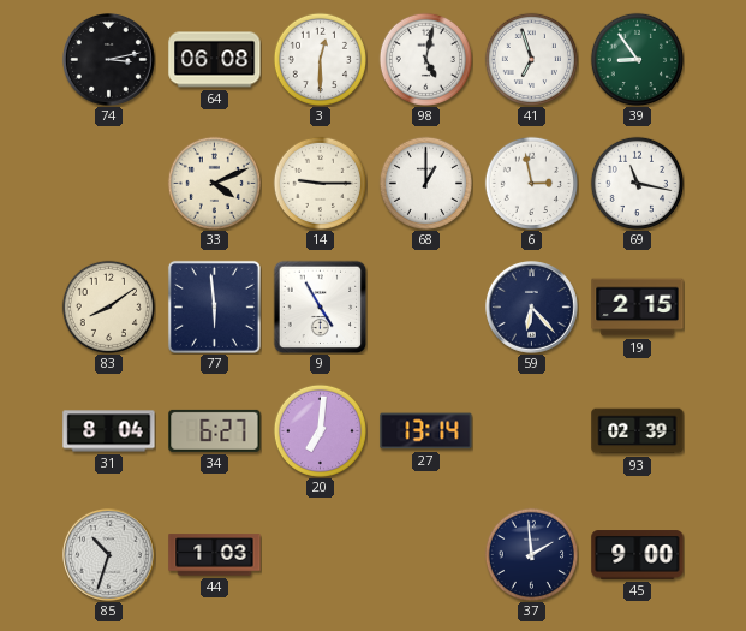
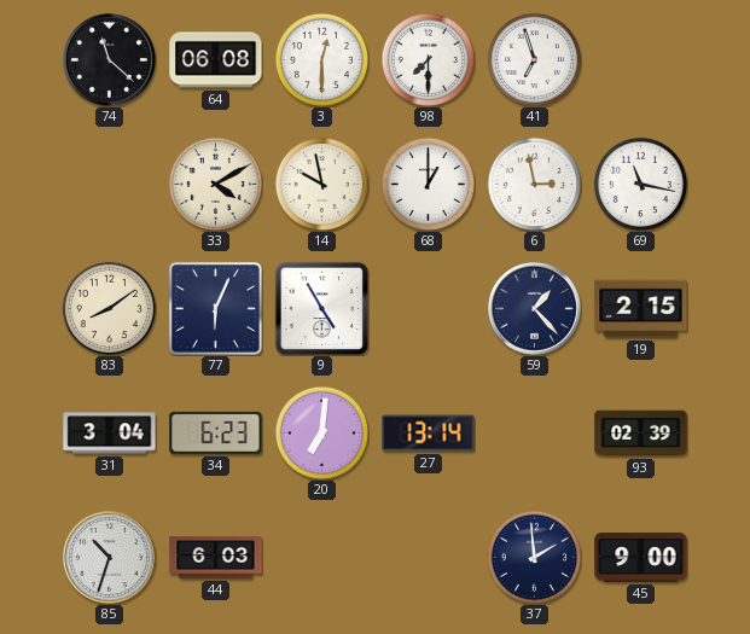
74: 3:13 -> 11:22
98: 5:02 -> 7:30
39: 8:54 -> none
33: 4:11 -> 4:10
14: 9:15 -> 9:58
77: 5:59 -> 6:04
59: 6:23 -> 1:23
31: 8:04 -> 3:04
34: 6:27 -> 6:23
44: 1:03 -> 6:03
